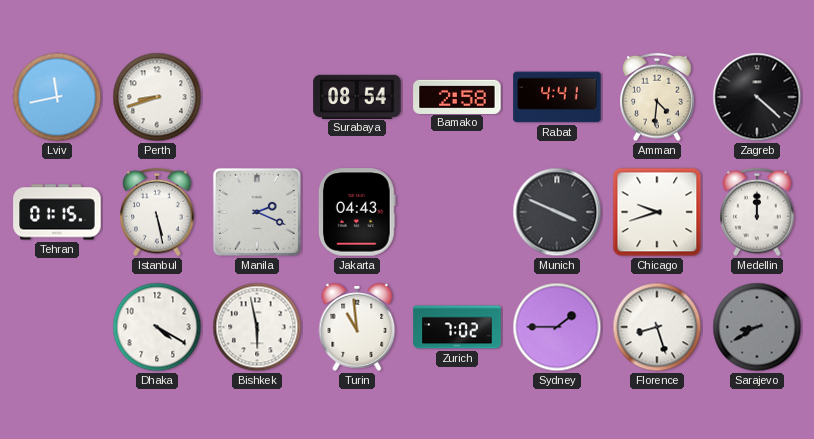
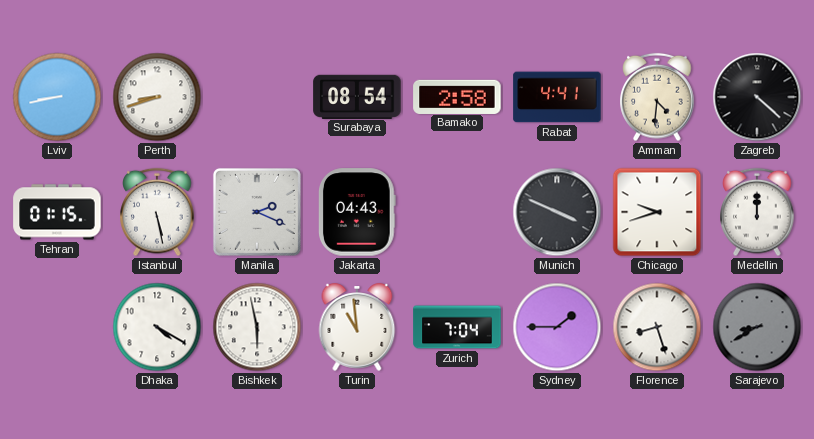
Lviv: 11:43 -> 8:43
Zurich: 7:02 -> 7:04
